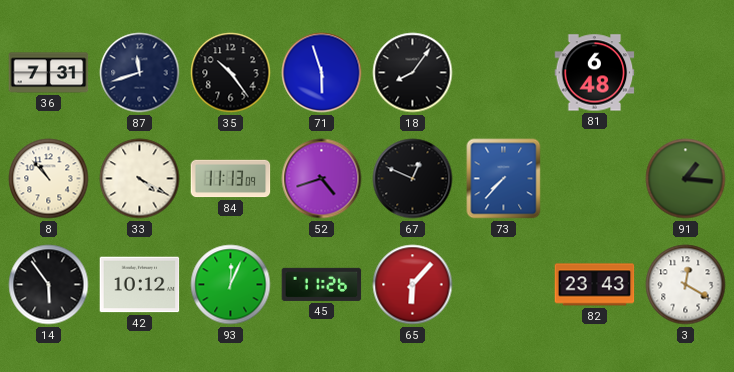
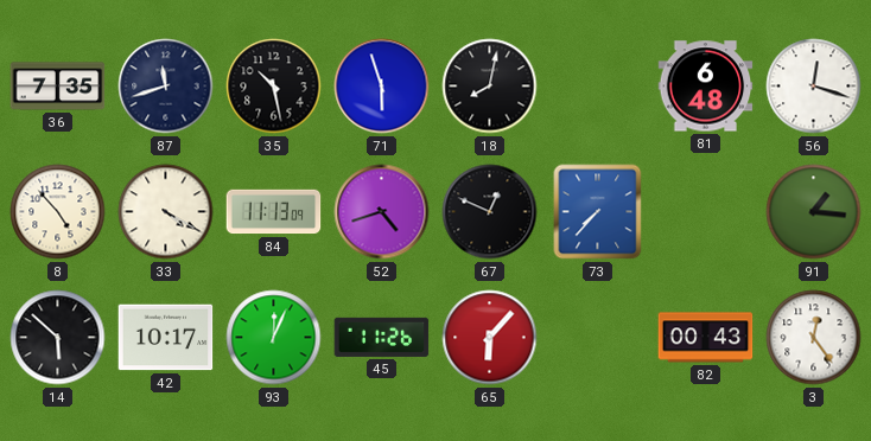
36: 7:31 -> 7:35
35: 10:24 -> 10:28
18: 8:06 -> 8:02
56: none -> 12:18
8: 10:53 -> 4:53
14: 5:54 -> 5:52
42: 10:12 -> 10:17
82: 23:43 -> 00:43
3: 12:20 -> 12:24
